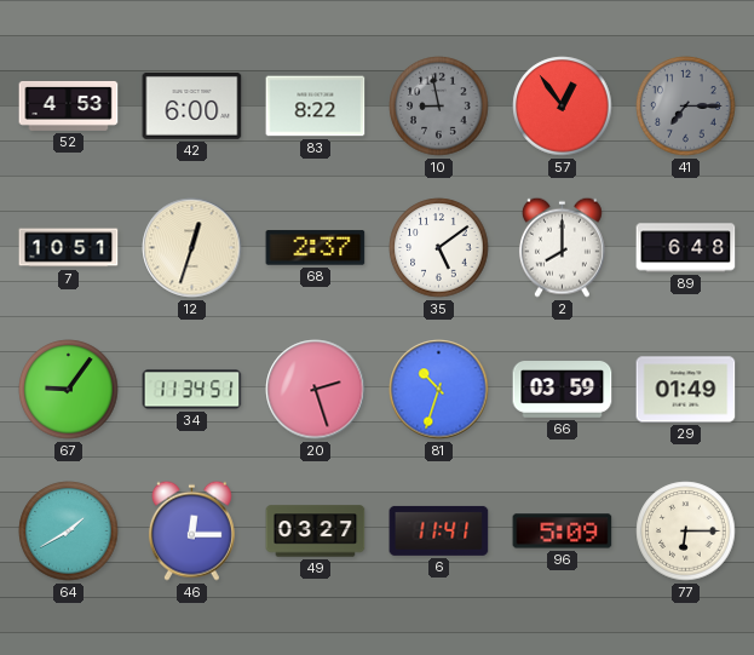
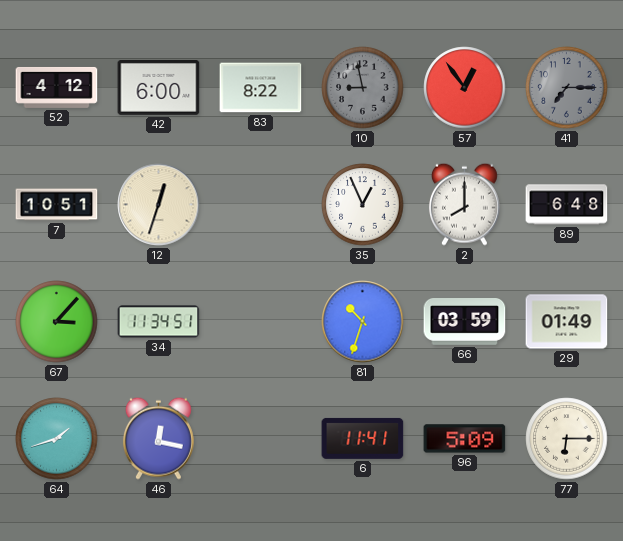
52: 4:53 -> 4:12
68: 2:37 -> none
35: 5:09 -> 12:56
67: 9:06 -> 3:07
20: 2:27 -> none
64: 1:40 -> 1:42
46: 12:15 -> 12:17
49: 03:27 -> none
